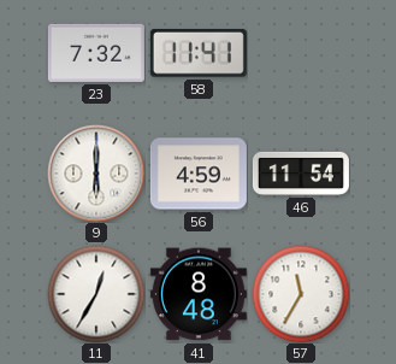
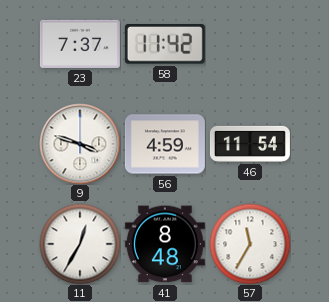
23: 7:32 -> 7:37
58: 11:41 -> 11:42
9: 6:00 -> 3:48
